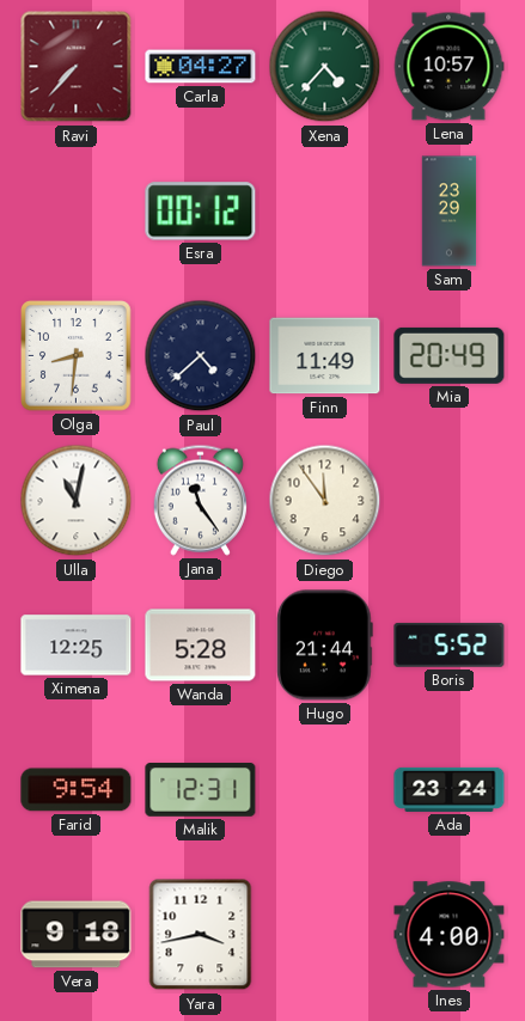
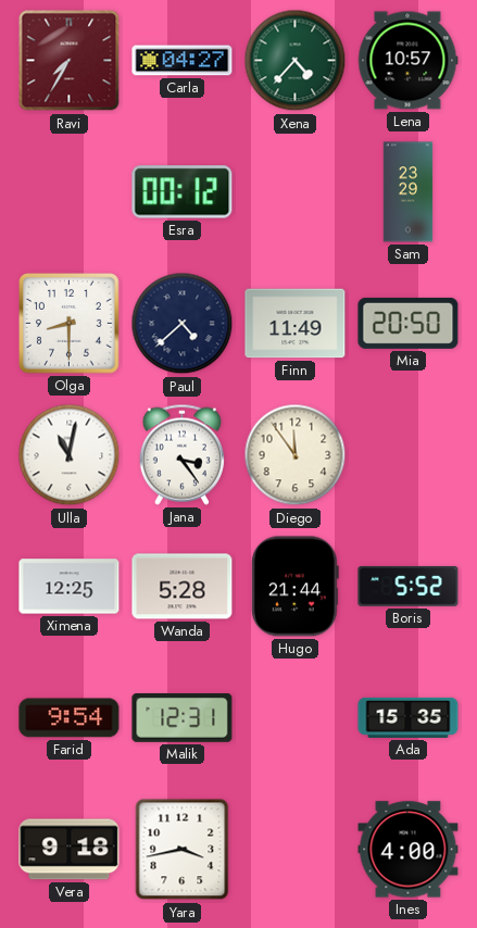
Ravi: 7:37 -> 7:35
Olga: 8:31 -> 8:30
Mia: 20:49 -> 20:50
Jana: 11:24 -> 3:24
Ada: 23:24 -> 15:35
